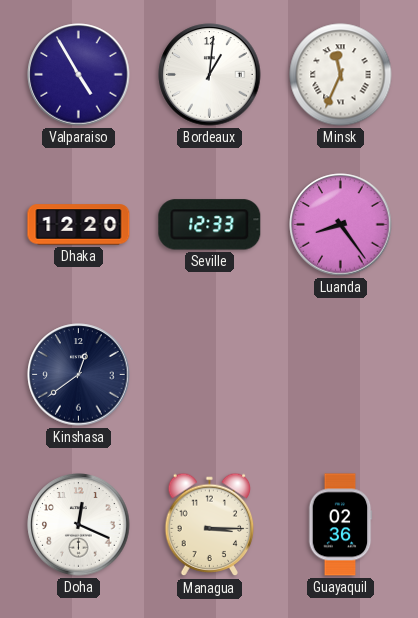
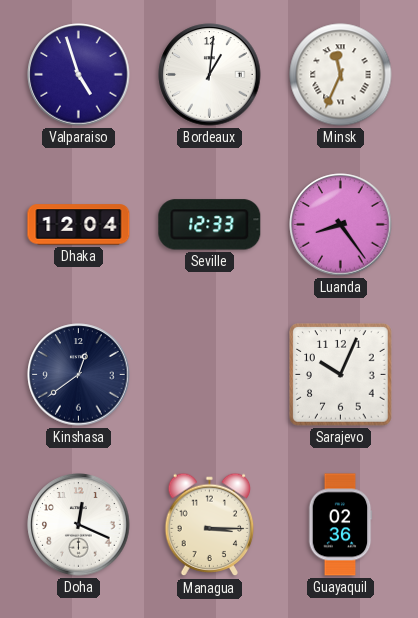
Valparaiso: 4:55 -> 4:57
Dhaka: 12:20 -> 12:04
Sarajevo: none -> 10:04
